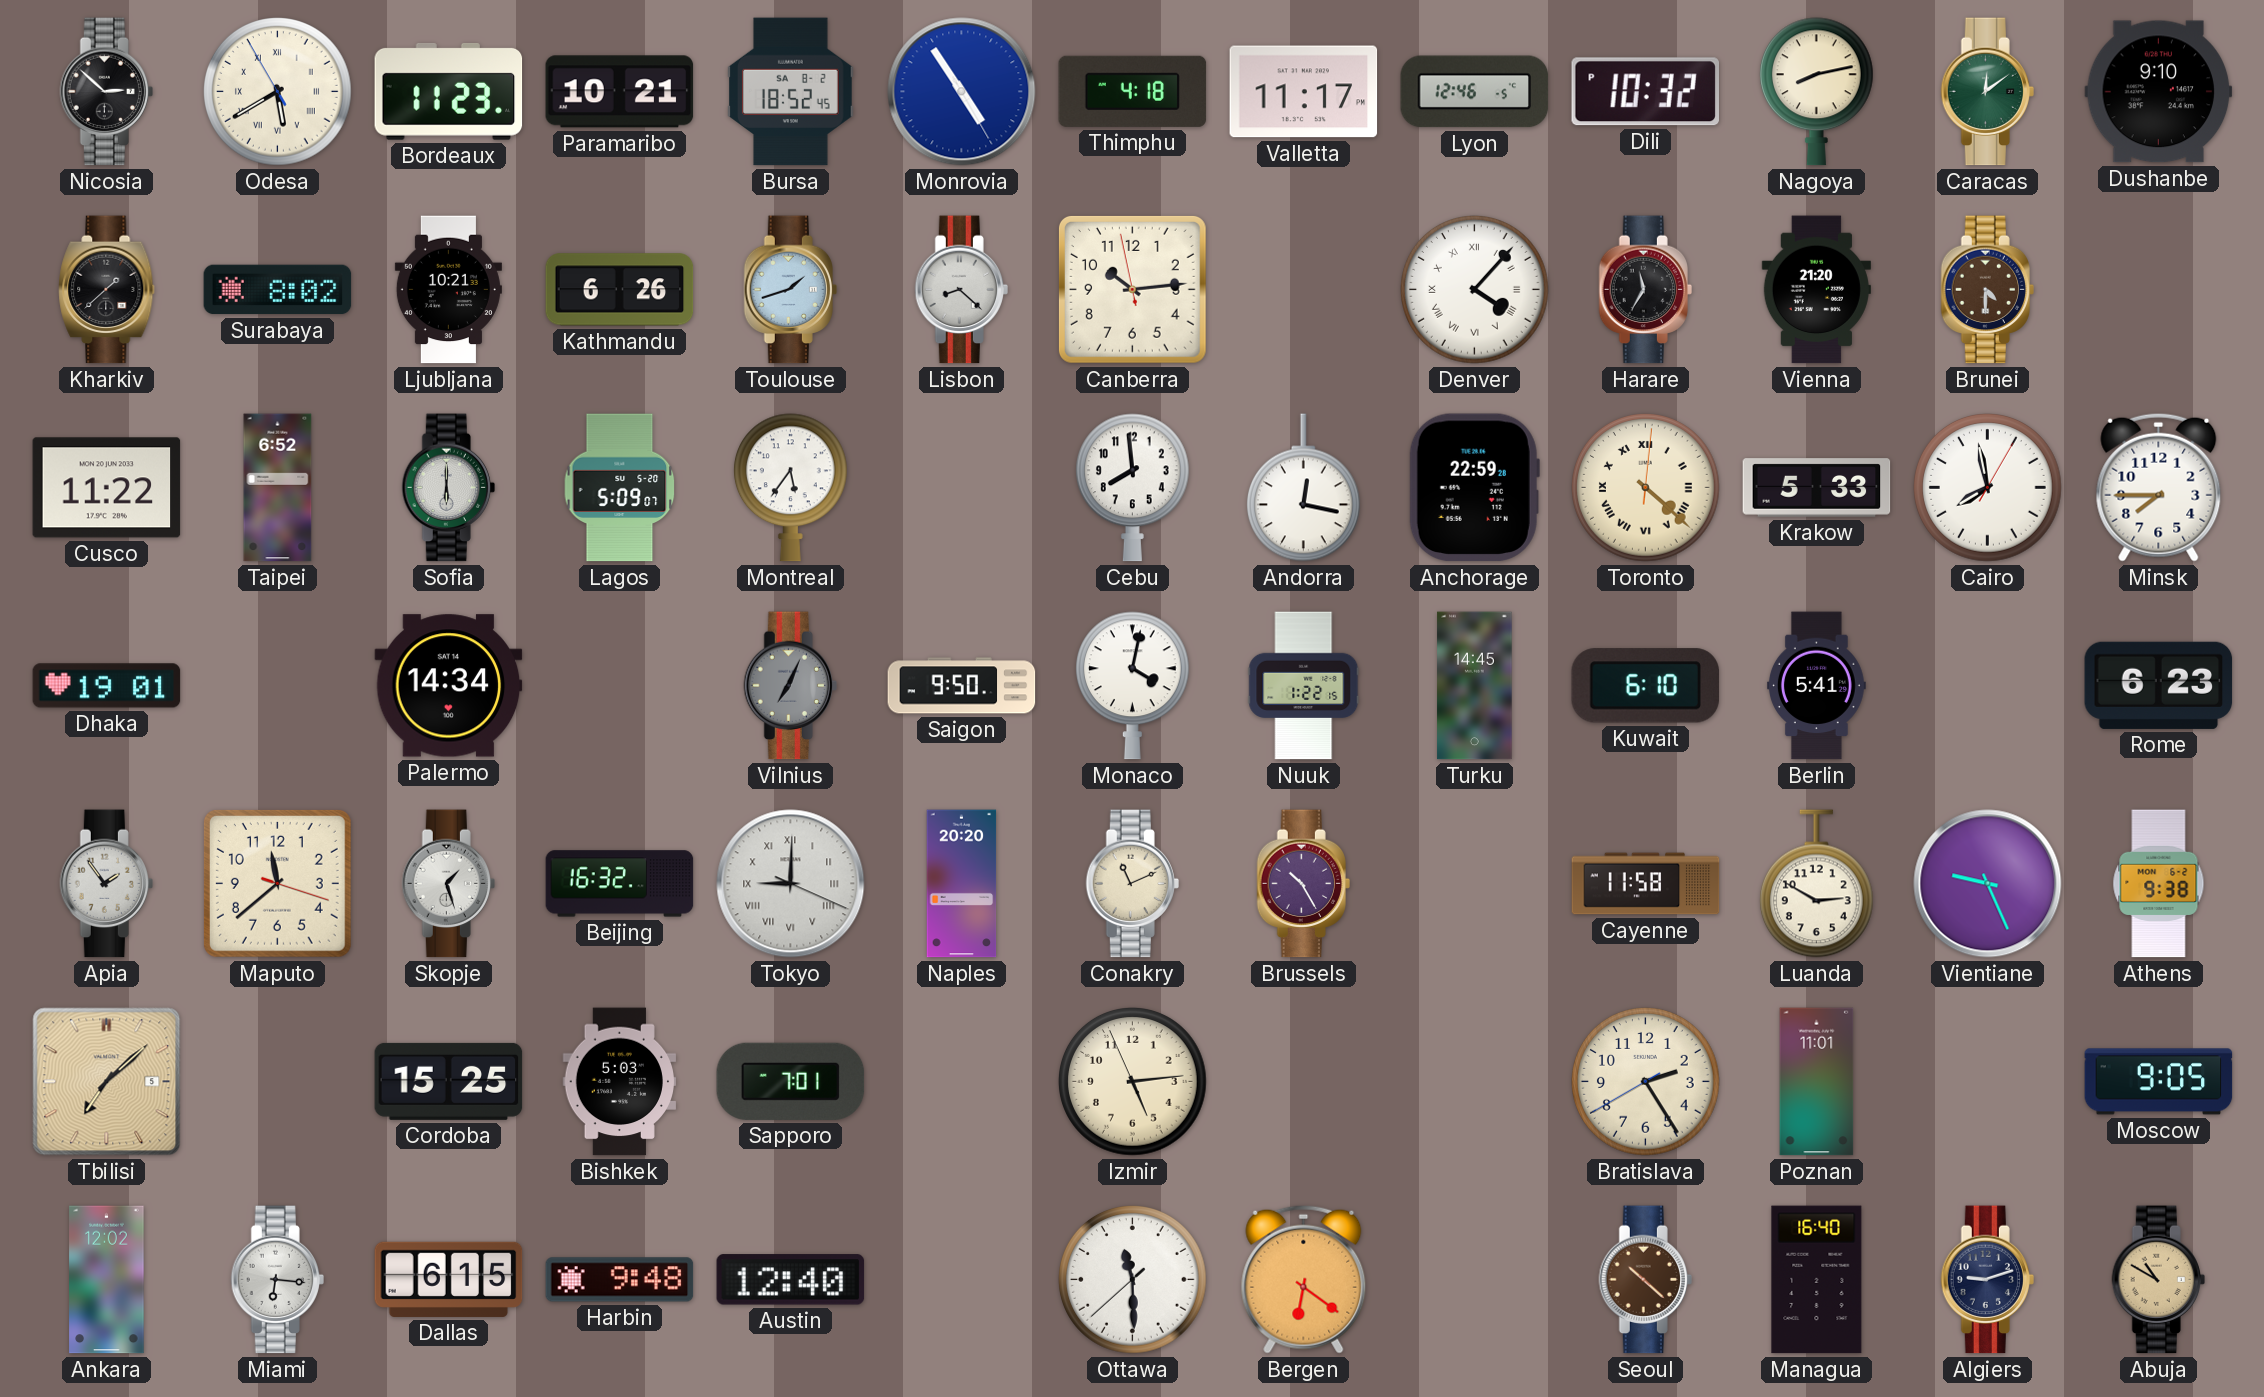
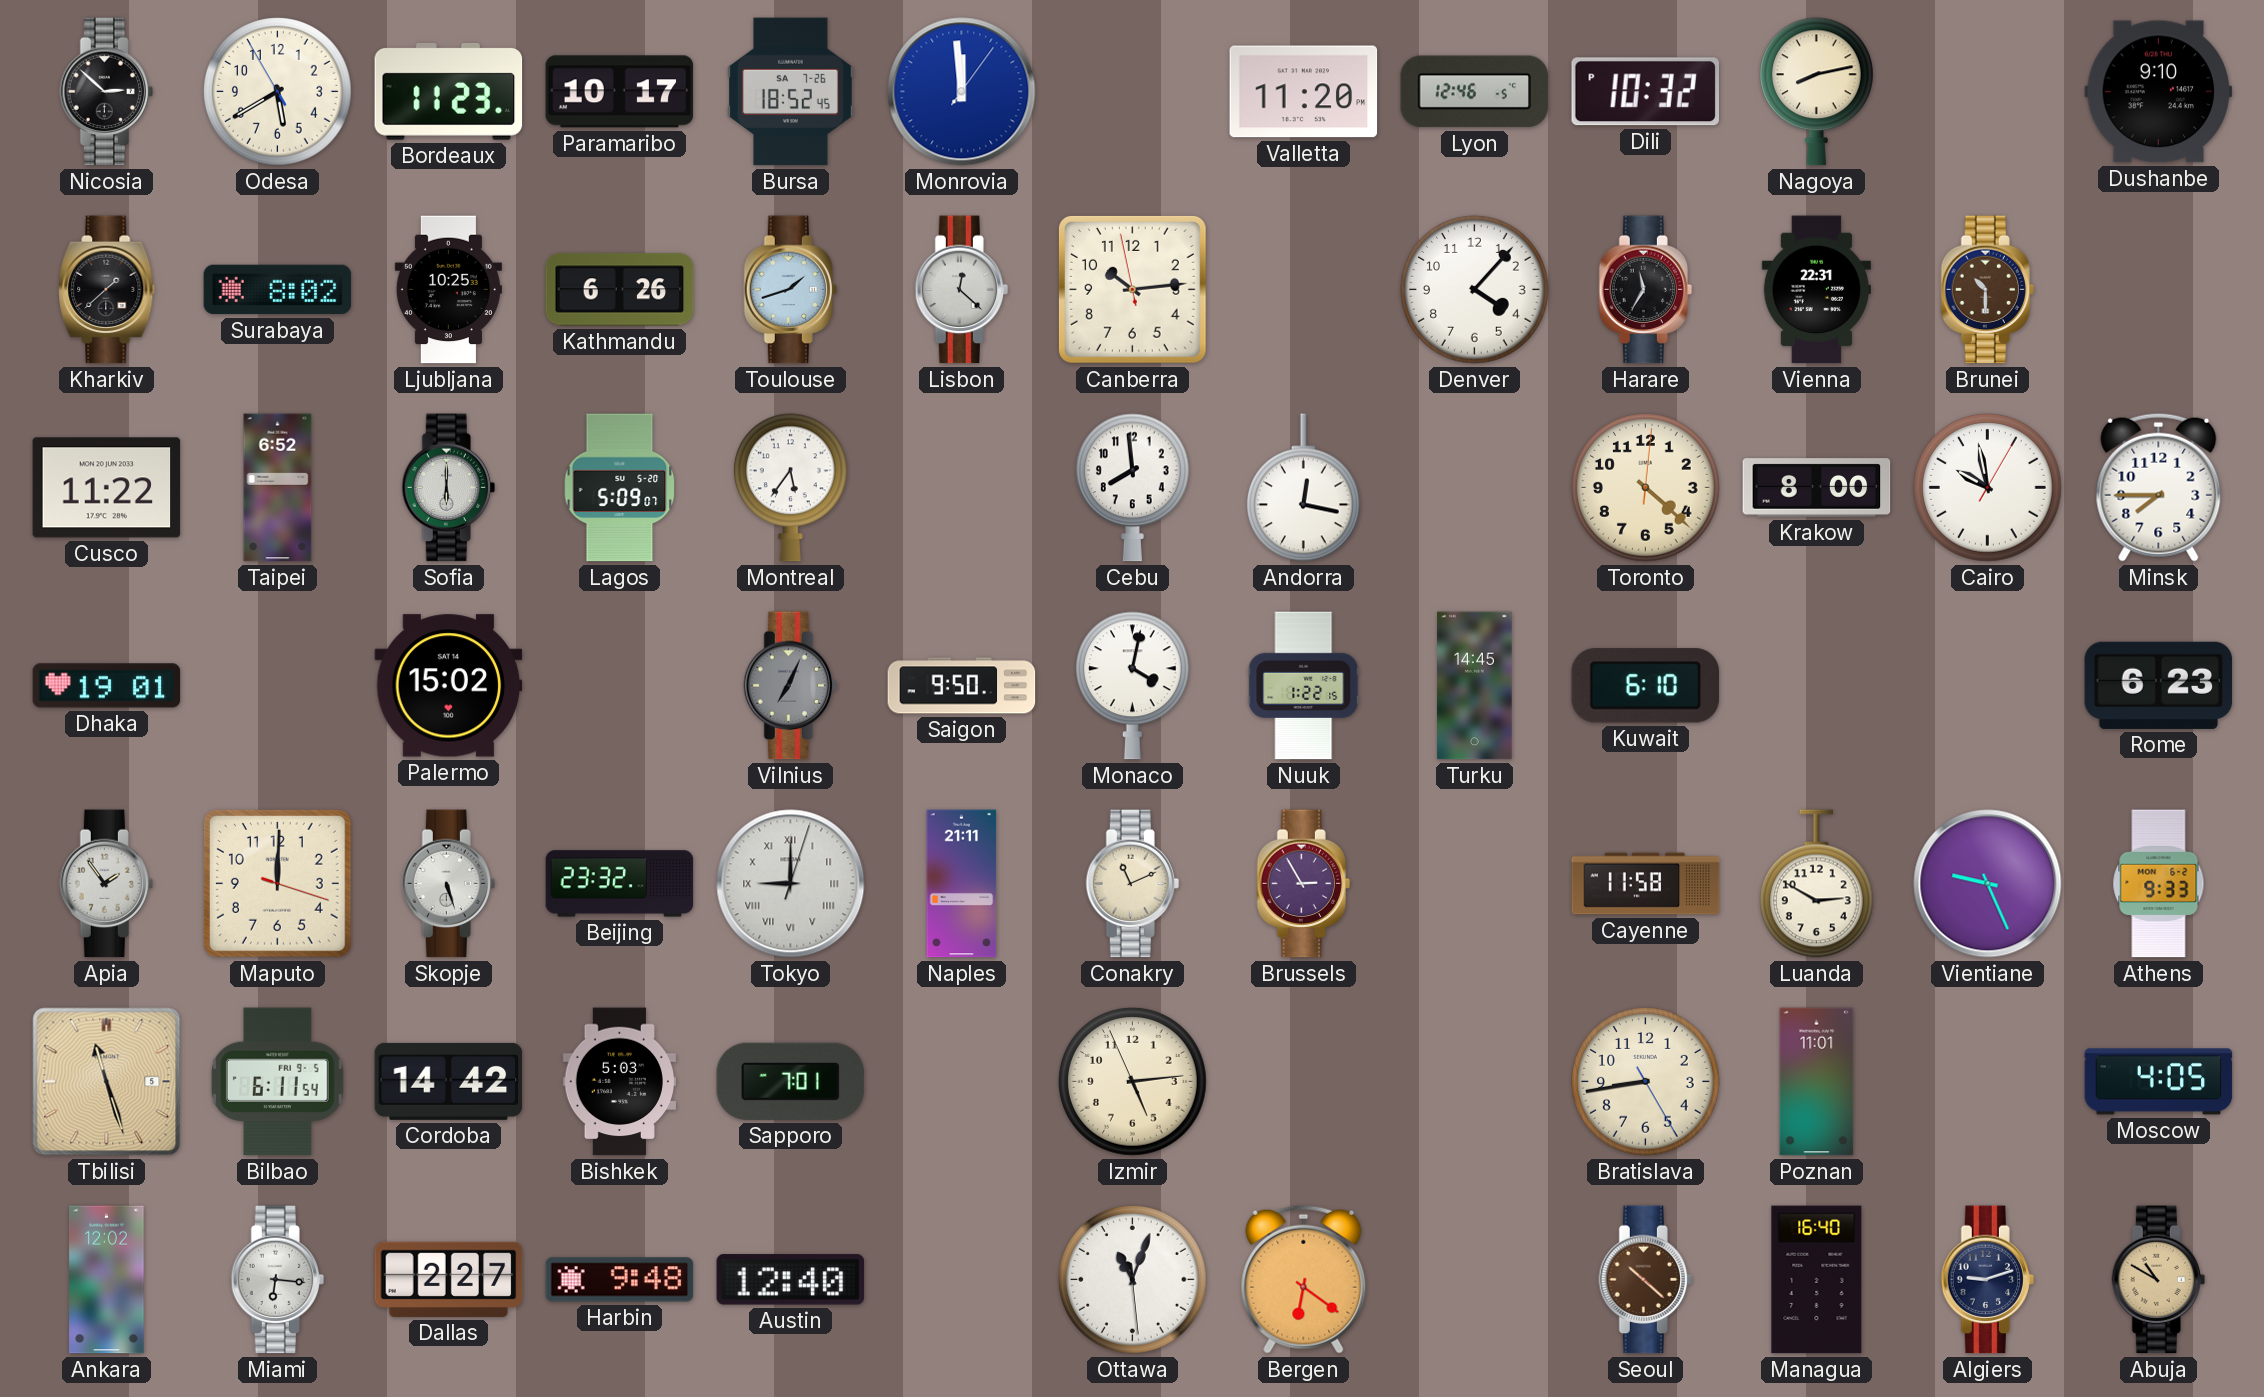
Odesa numerals: Roman -> Arabic
Paramaribo: 10:21 -> 10:17
Bursa date: SA 8-2 -> SA 7-26
Monrovia: 4:54 -> 11:59
Thimphu: 4:18 -> none
Valletta: 11:17 -> 11:20
Caracas: 12:09 -> none
Ljubljana: 10:21 -> 10:25
Lisbon: 8:22 -> 12:22
Denver numerals: Roman -> Arabic
Vienna: 21:20 -> 22:31
Brunei: 4:30 -> 10:30
Anchorage: 22:59 -> none
Toronto numerals: Roman -> Arabic
Krakow: 5:33 -> 8:00
Cairo: 7:58 -> 9:58
Palermo: 14:34 -> 15:02
Berlin: 5:41 -> none
Maputo: 11:38 -> 12:00
Skopje: 1:27 -> 5:27
Beijing: 16:32 -> 23:32
Tokyo: 9:00:19 -> 9:00:03
Naples: 20:20 -> 21:11
Brussels: 10:25 -> 2:55
Athens: 9:38 -> 9:33
Tbilisi: 7:08 -> 11:27
Bilbao: none -> 6:11
Cordoba: 15:25 -> 14:42
Bratislava: 2:24 -> 8:43
Moscow: 9:05 -> 4:05
Dallas: 6:15 -> 2:27
Ottawa: 11:29 -> 11:03
